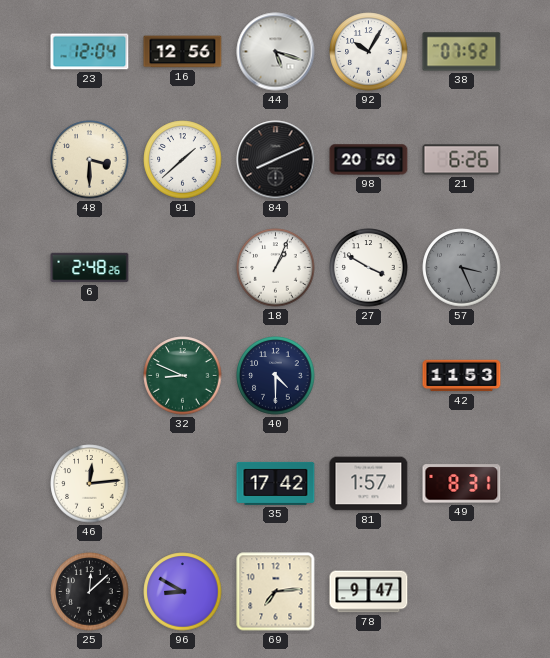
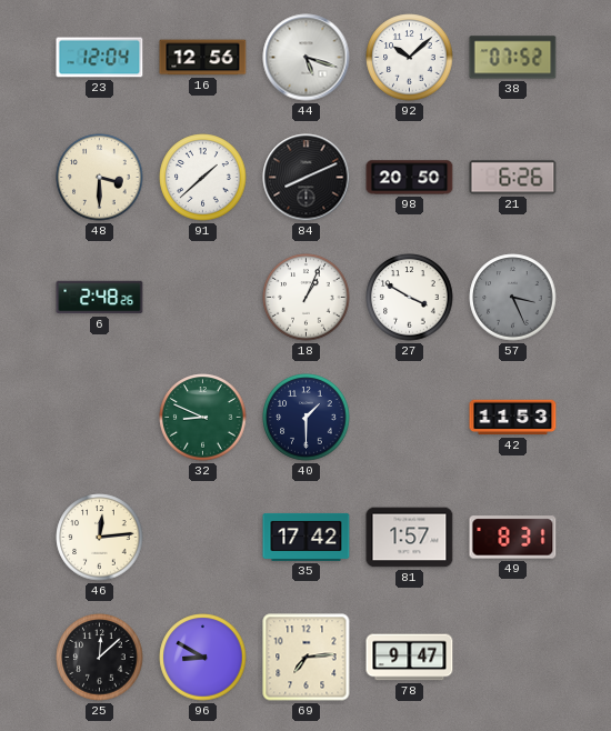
92: 10:05 -> 10:08
40: 4:30 -> 1:30
